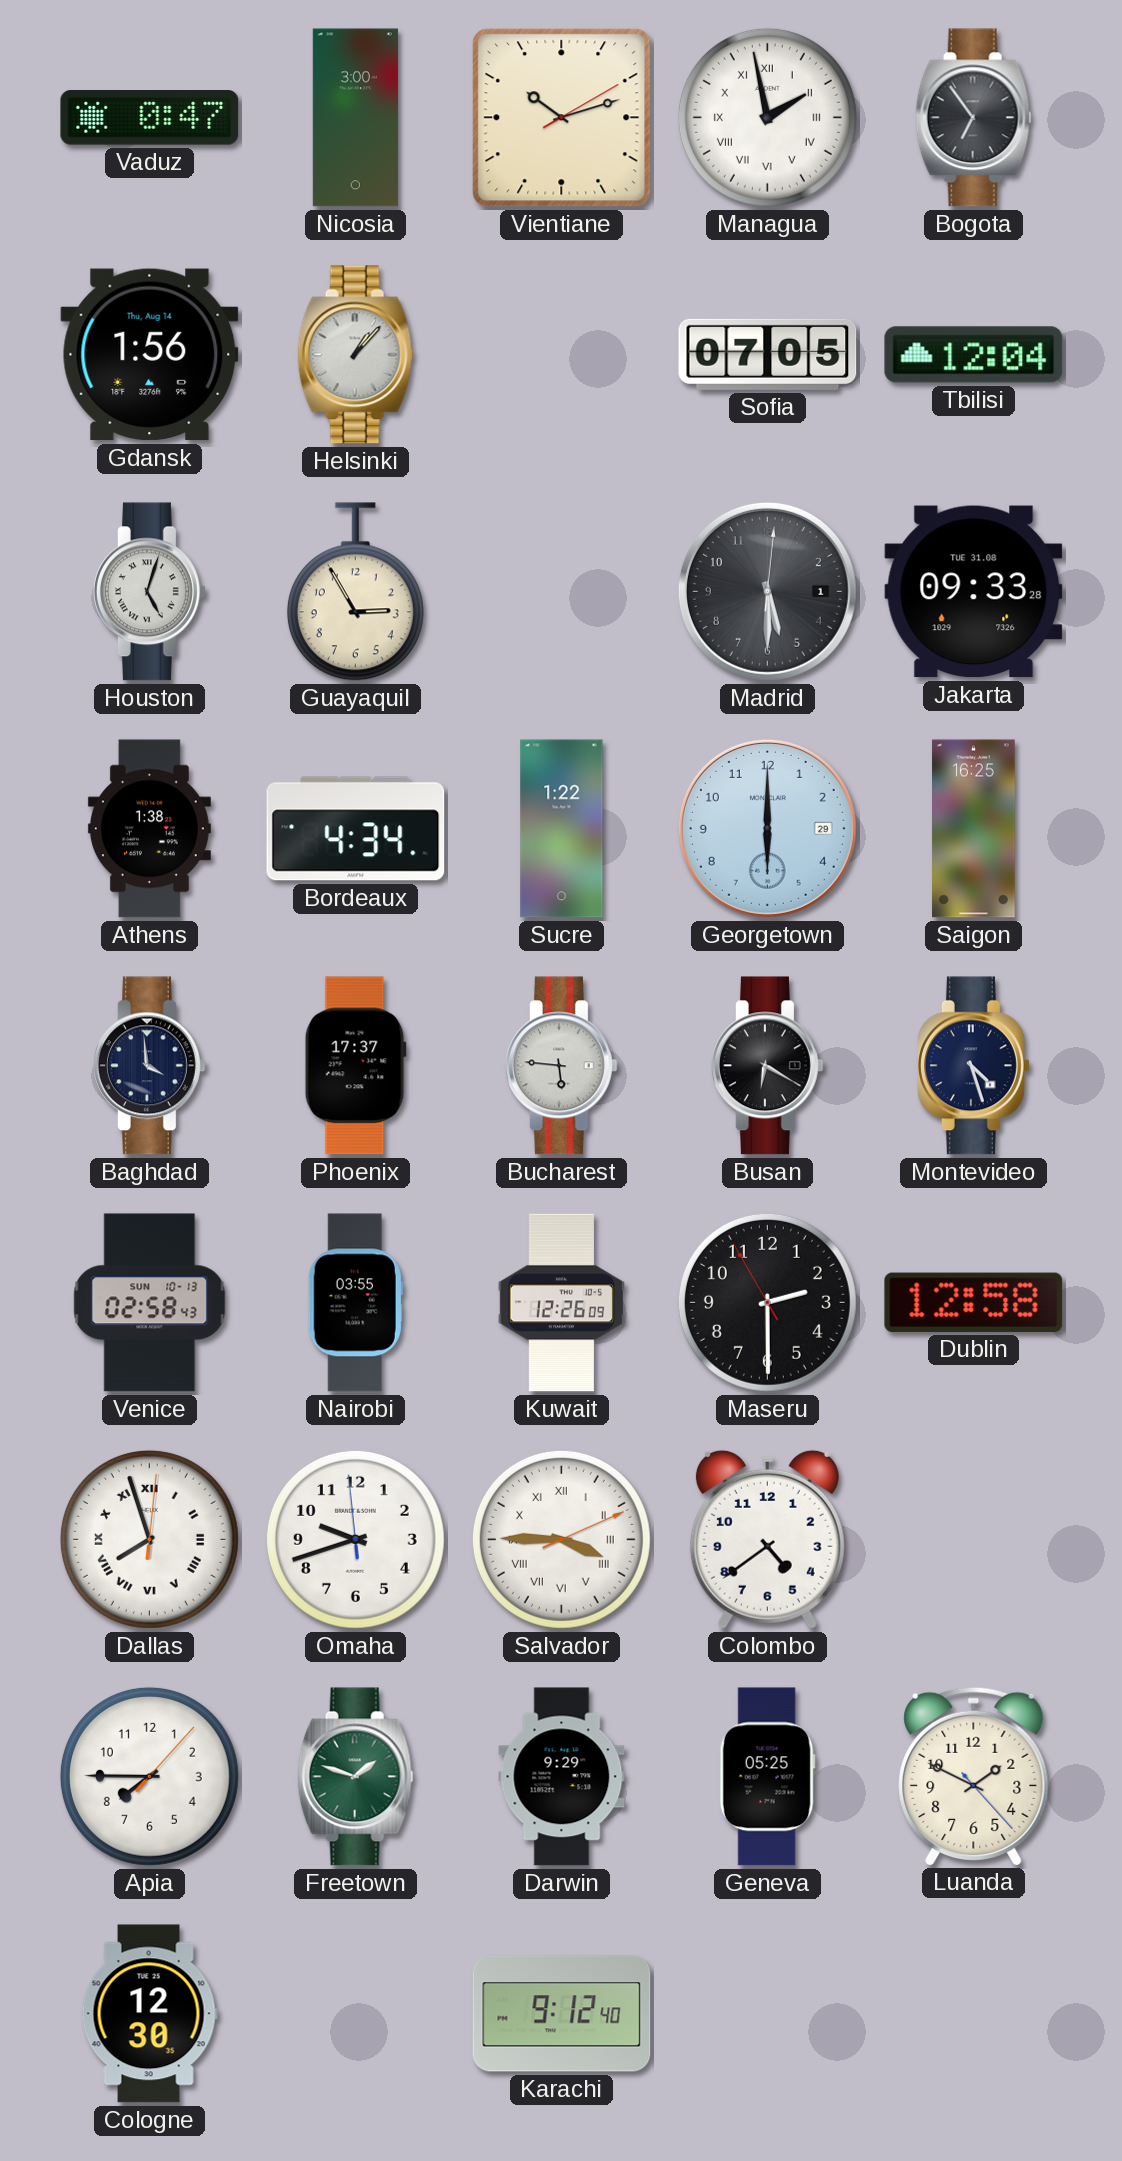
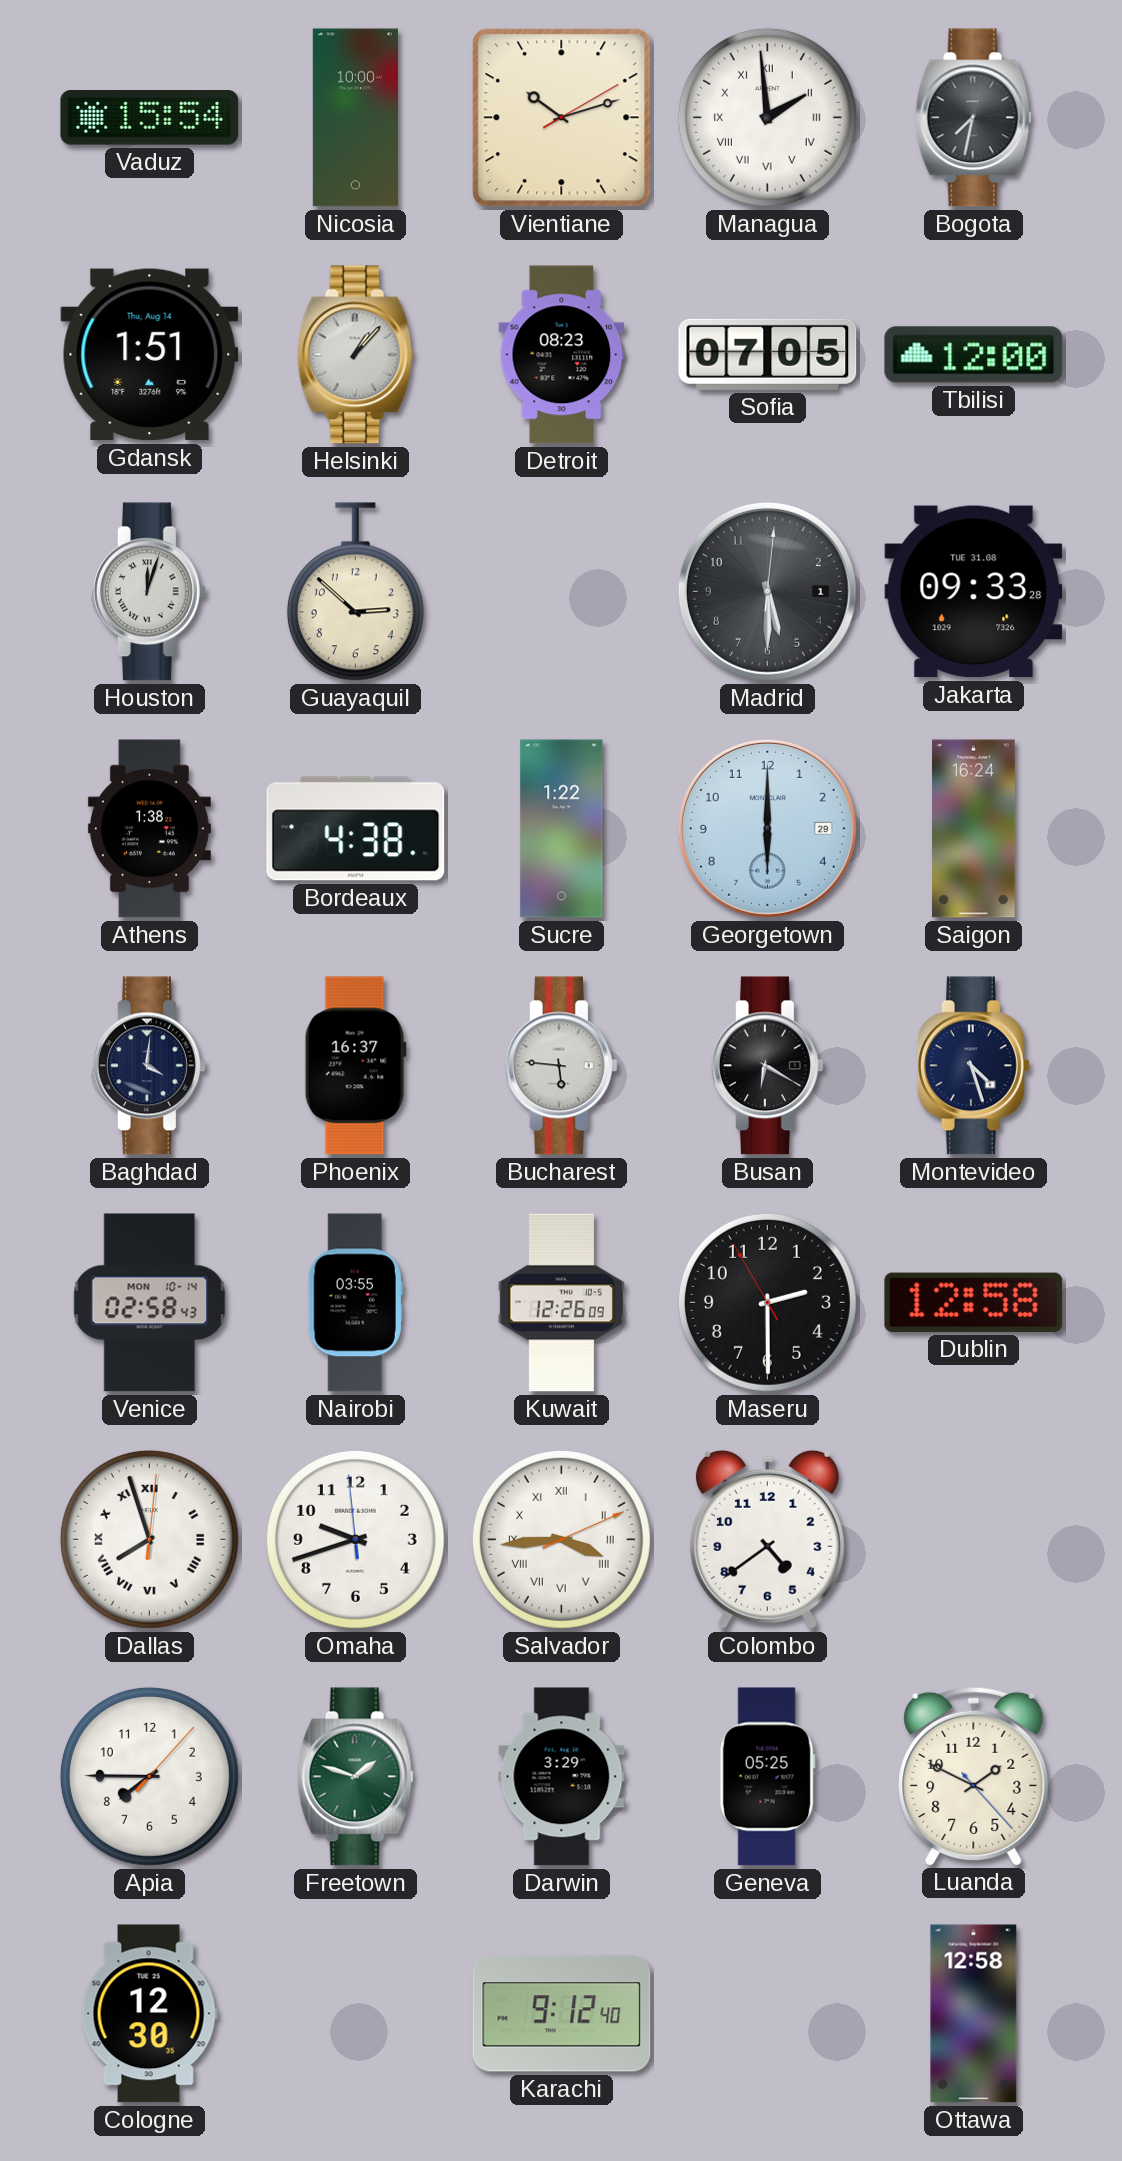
Vaduz: 0:47 -> 15:54
Nicosia: 3:00 -> 10:00
Managua: 1:58 -> 1:59
Bogota: 6:54 -> 7:32
Gdansk: 1:56 -> 1:51
Detroit: none -> 08:23
Tbilisi: 12:04 -> 12:00
Houston: 5:03 -> 12:03
Guayaquil: 2:55 -> 2:52
Bordeaux: 4:34 -> 4:38
Saigon: 16:25 -> 16:24
Baghdad: 3:59 -> 4:01
Phoenix: 17:37 -> 16:37
Venice date: SUN 10-13 -> MON 10-14
Salvador: 3:45 -> 3:44
Darwin: 9:29 -> 3:29
Ottawa: none -> 12:58
